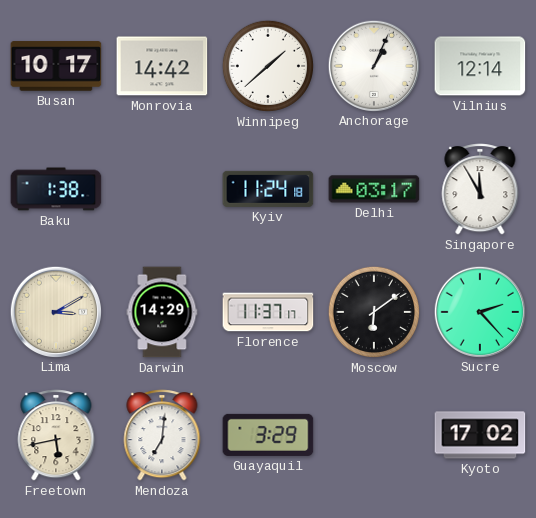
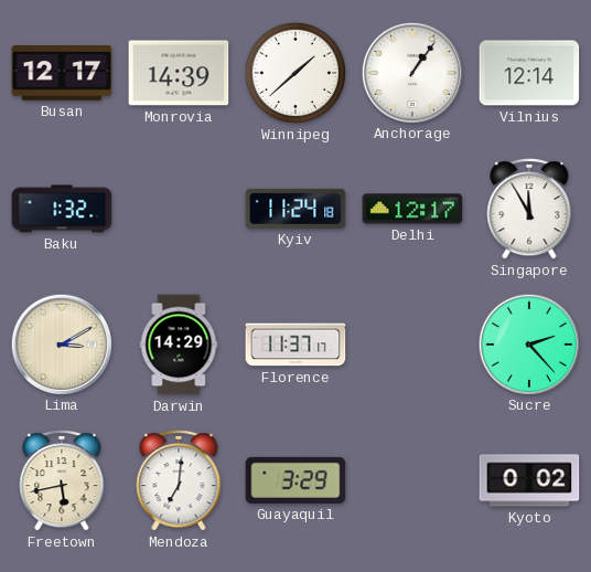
Busan: 10:17 -> 12:17
Monrovia: 14:42 -> 14:39
Anchorage: 1:04 -> 1:06
Baku: 1:38 -> 1:32
Delhi: 03:17 -> 12:17
Moscow: 6:09 -> none
Kyoto: 17:02 -> 0:02
